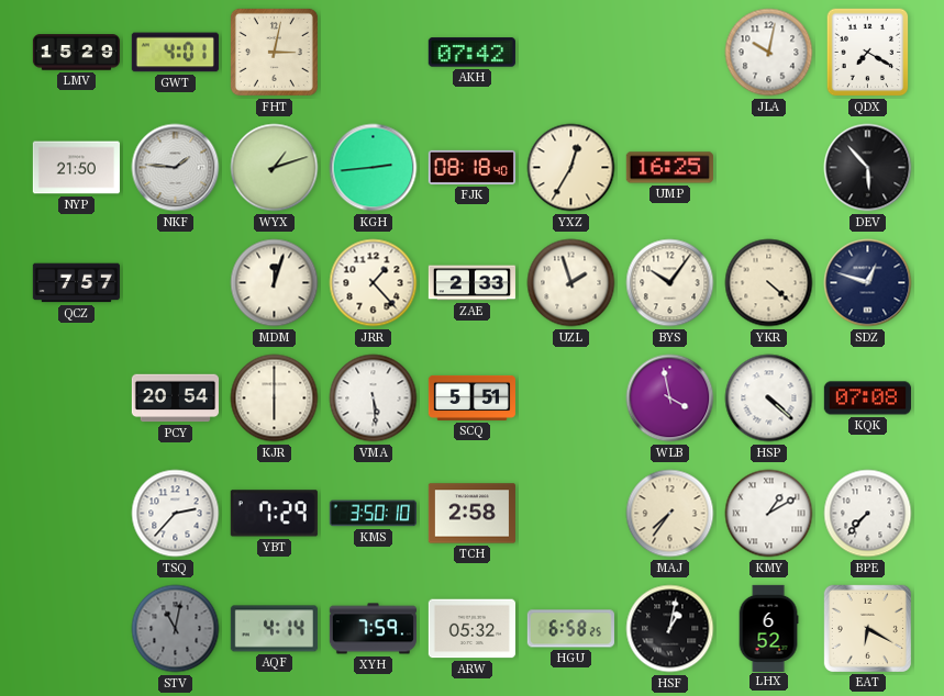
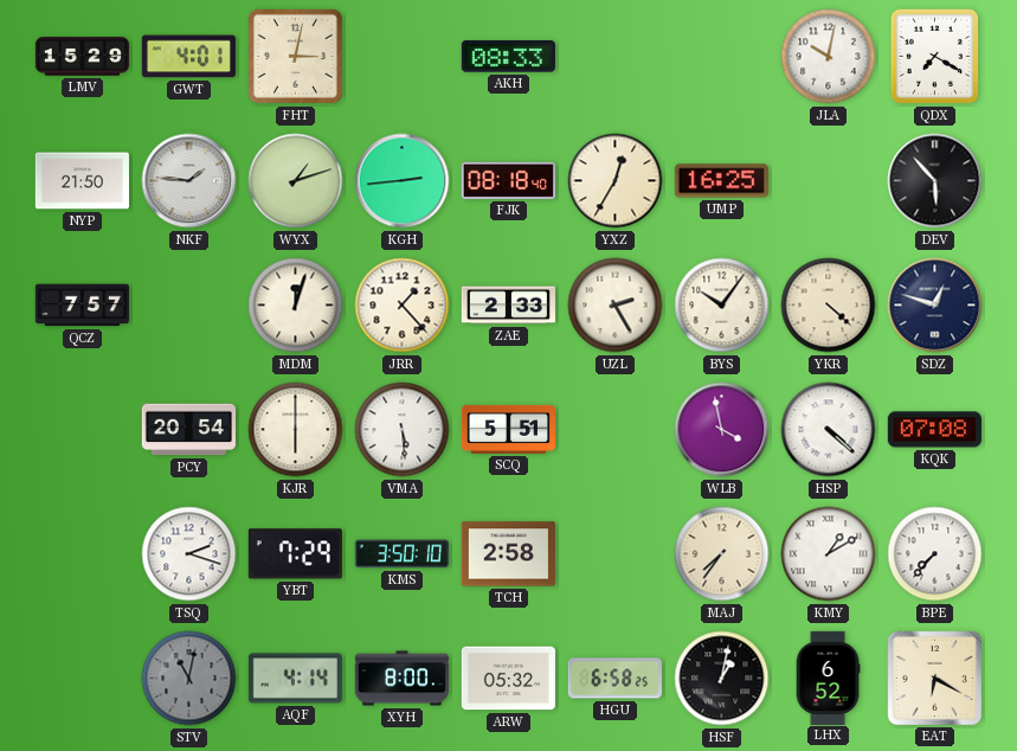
AKH: 07:42 -> 08:33
UZL: 1:57 -> 2:25
TSQ: 2:37 -> 2:18
XYH: 7:59 -> 8:00
